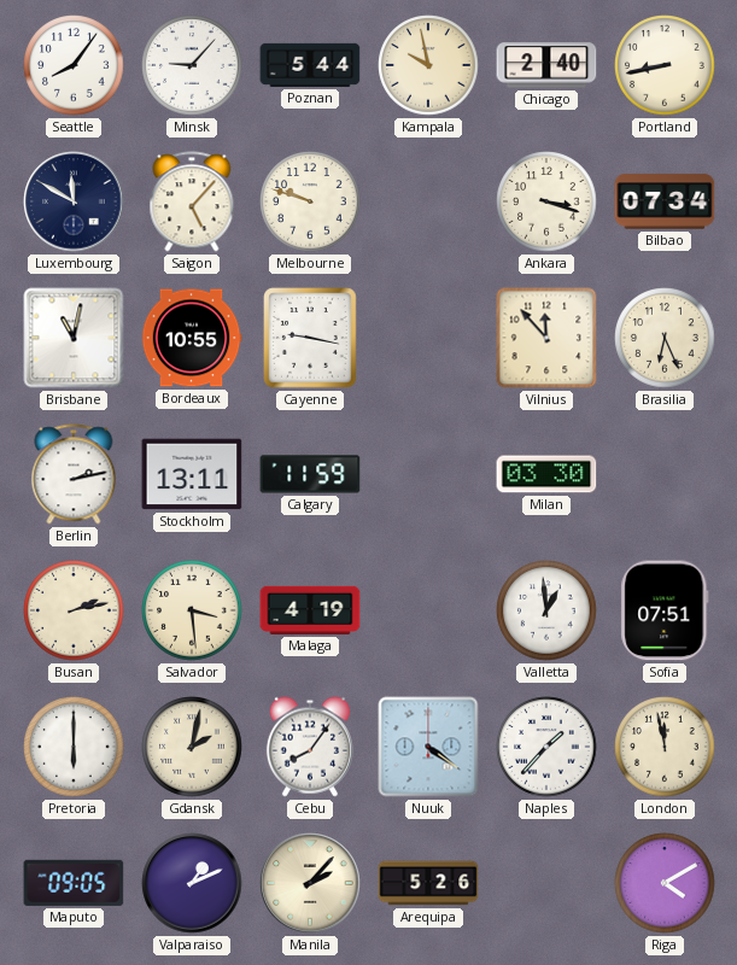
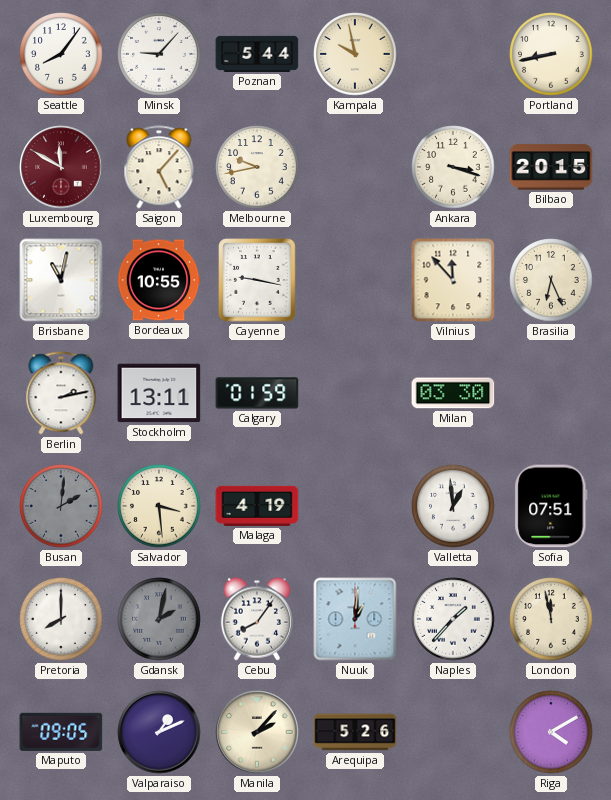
Chicago: 2:40 -> none
Luxembourg dial: navy -> burgundy
Melbourne: 9:48 -> 9:43
Bilbao: 07:34 -> 20:15
Calgary: 11:59 -> 01:59
Busan: 2:13 -> 2:01
Busan dial: cream -> grey
Pretoria: 6:00 -> 8:00
Gdansk dial: cream -> grey
Nuuk: 4:21 -> 1:01
